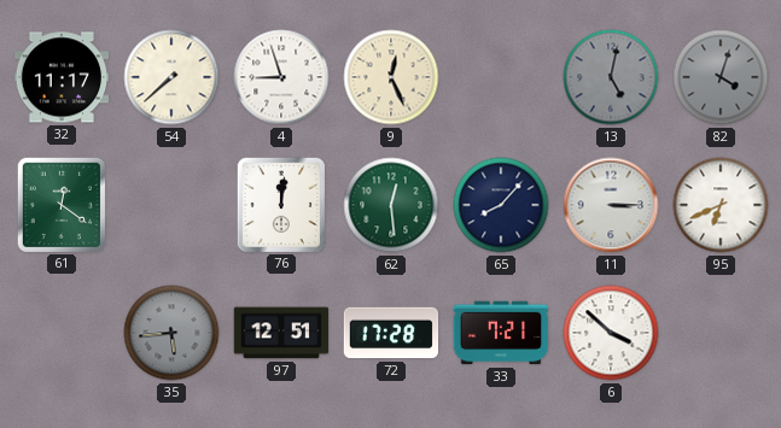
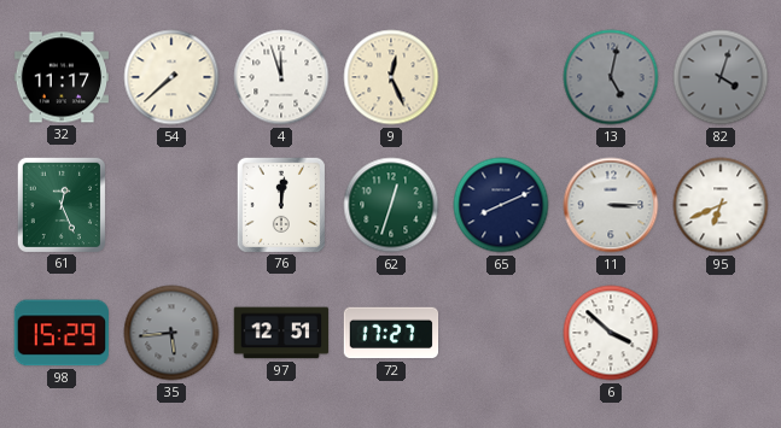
4: 8:57 -> 11:57
61: 12:21 -> 12:26
62: 12:29 -> 12:33
65: 8:07 -> 8:11
98: none -> 15:29
72: 17:28 -> 17:27
33: 7:21 -> none
